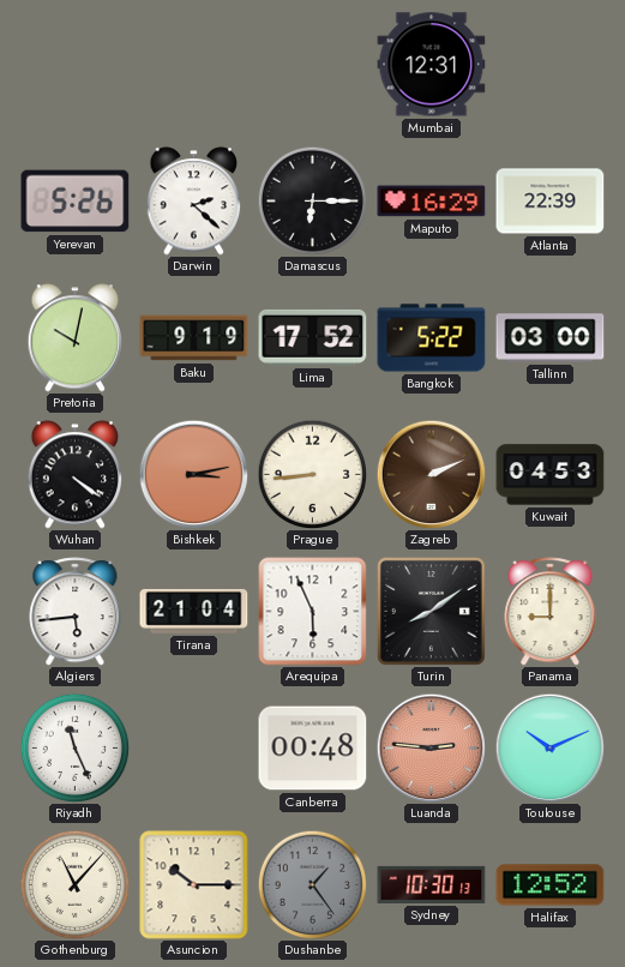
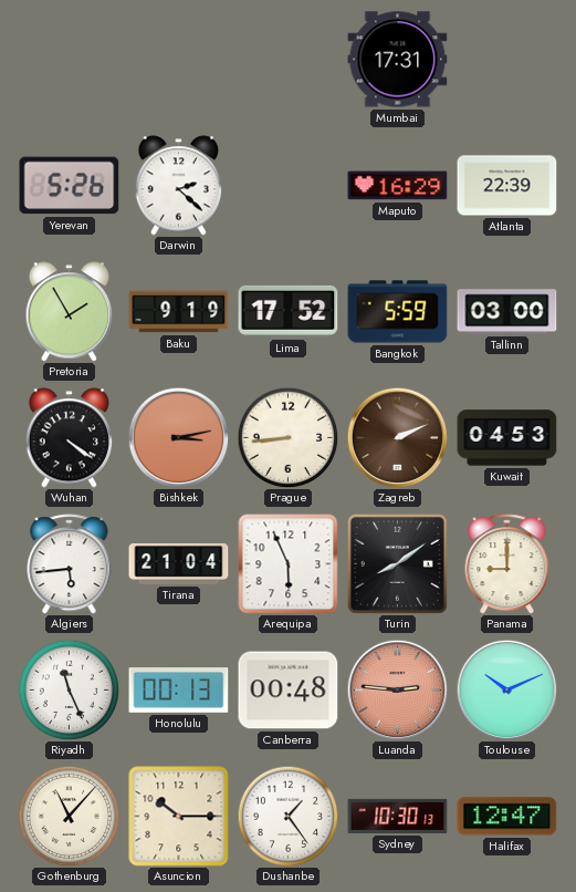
Mumbai: 12:31 -> 17:31
Damascus: 6:15 -> none
Pretoria: 10:02 -> 1:55
Bangkok: 5:22 -> 5:59
Honolulu: none -> 00:13
Dushanbe dial: grey -> white
Halifax: 12:52 -> 12:47
